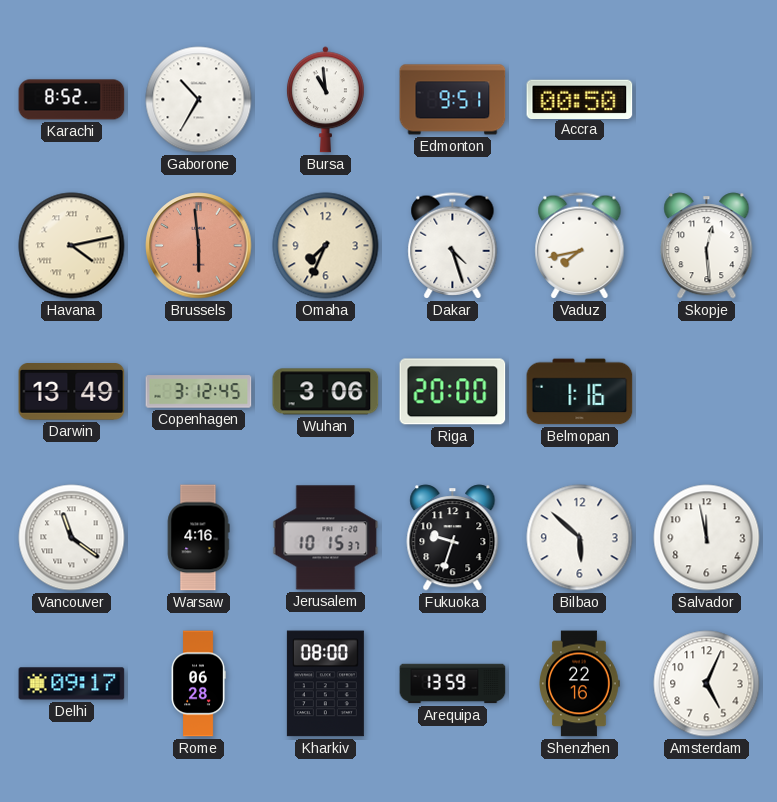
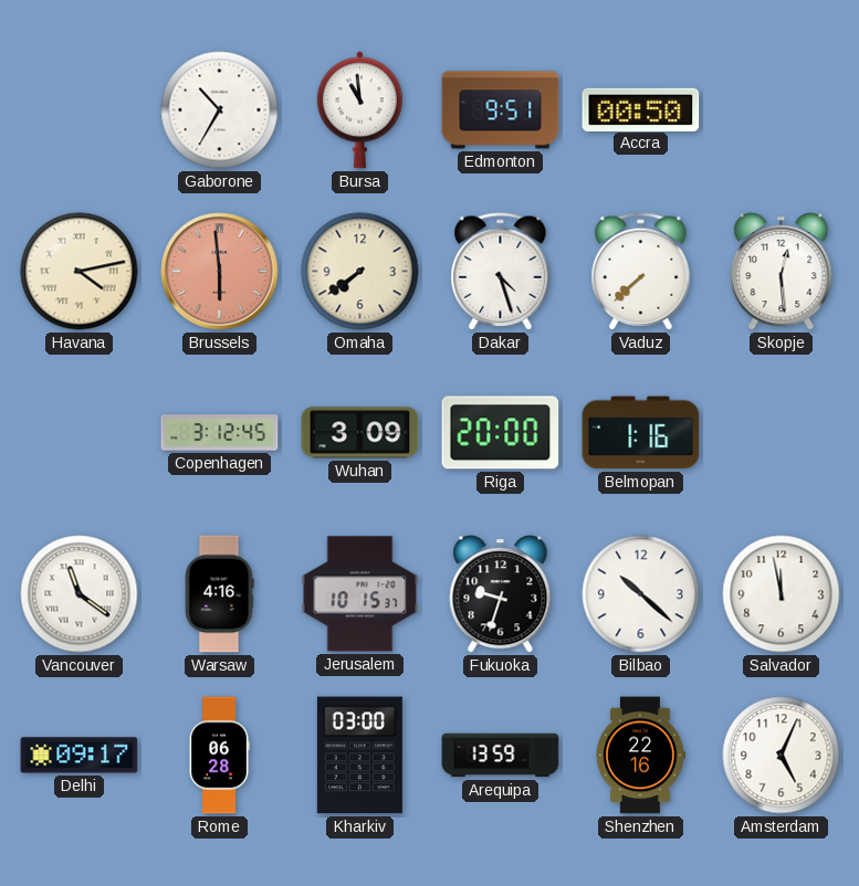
Karachi: 8:52 -> none
Omaha: 7:34 -> 7:39
Vaduz: 7:43 -> 7:38
Darwin: 13:49 -> none
Wuhan: 3:06 -> 3:09
Bilbao: 5:52 -> 10:22
Kharkiv: 08:00 -> 03:00
